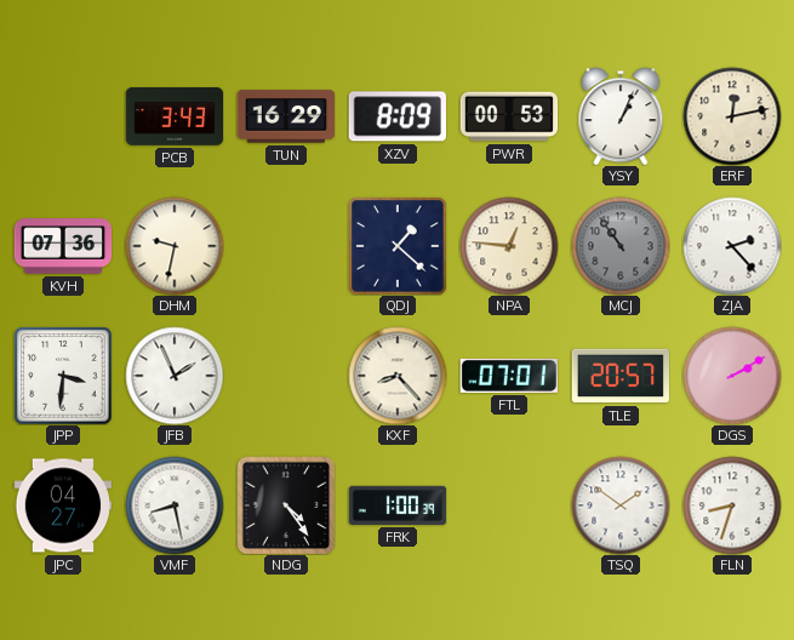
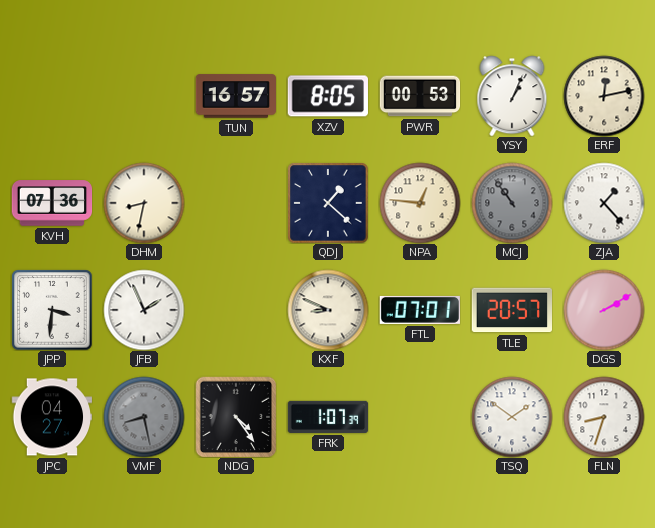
PCB: 3:43 -> none
TUN: 16:29 -> 16:57
XZV: 8:09 -> 8:05
DHM: 9:32 -> 8:32
ZJA: 2:23 -> 1:23
KXF: 8:23 -> 8:49
VMF dial: white -> grey
FRK: 1:00 -> 1:07
